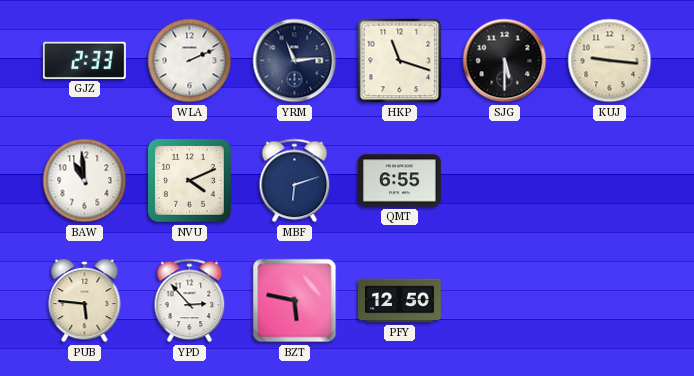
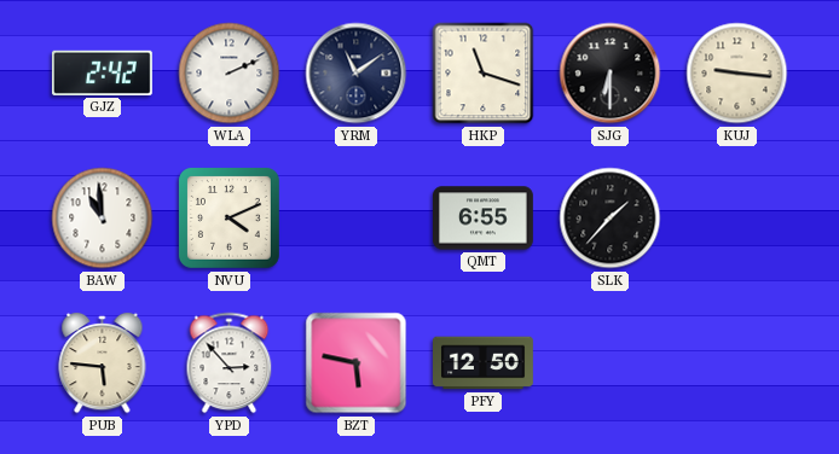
GJZ: 2:33 -> 2:42
YRM: 11:14 -> 11:09
SJG: 5:30 -> 6:30
MBF: 6:12 -> none
SLK: none -> 1:37
